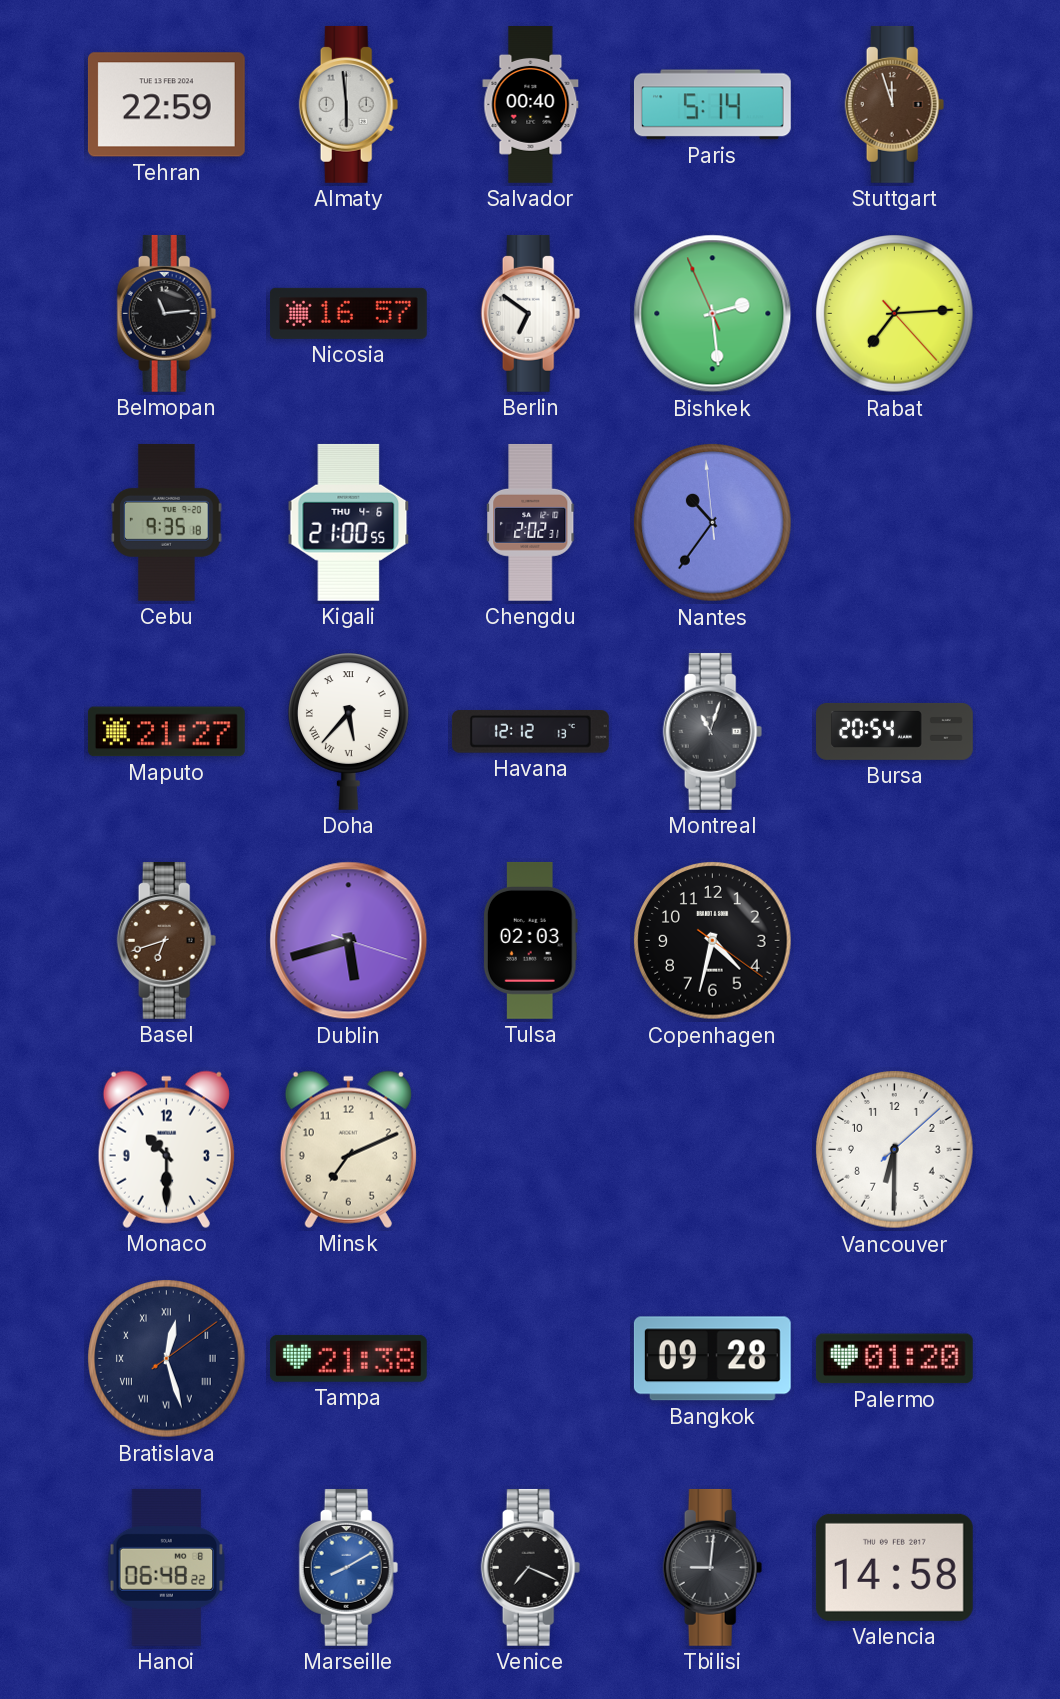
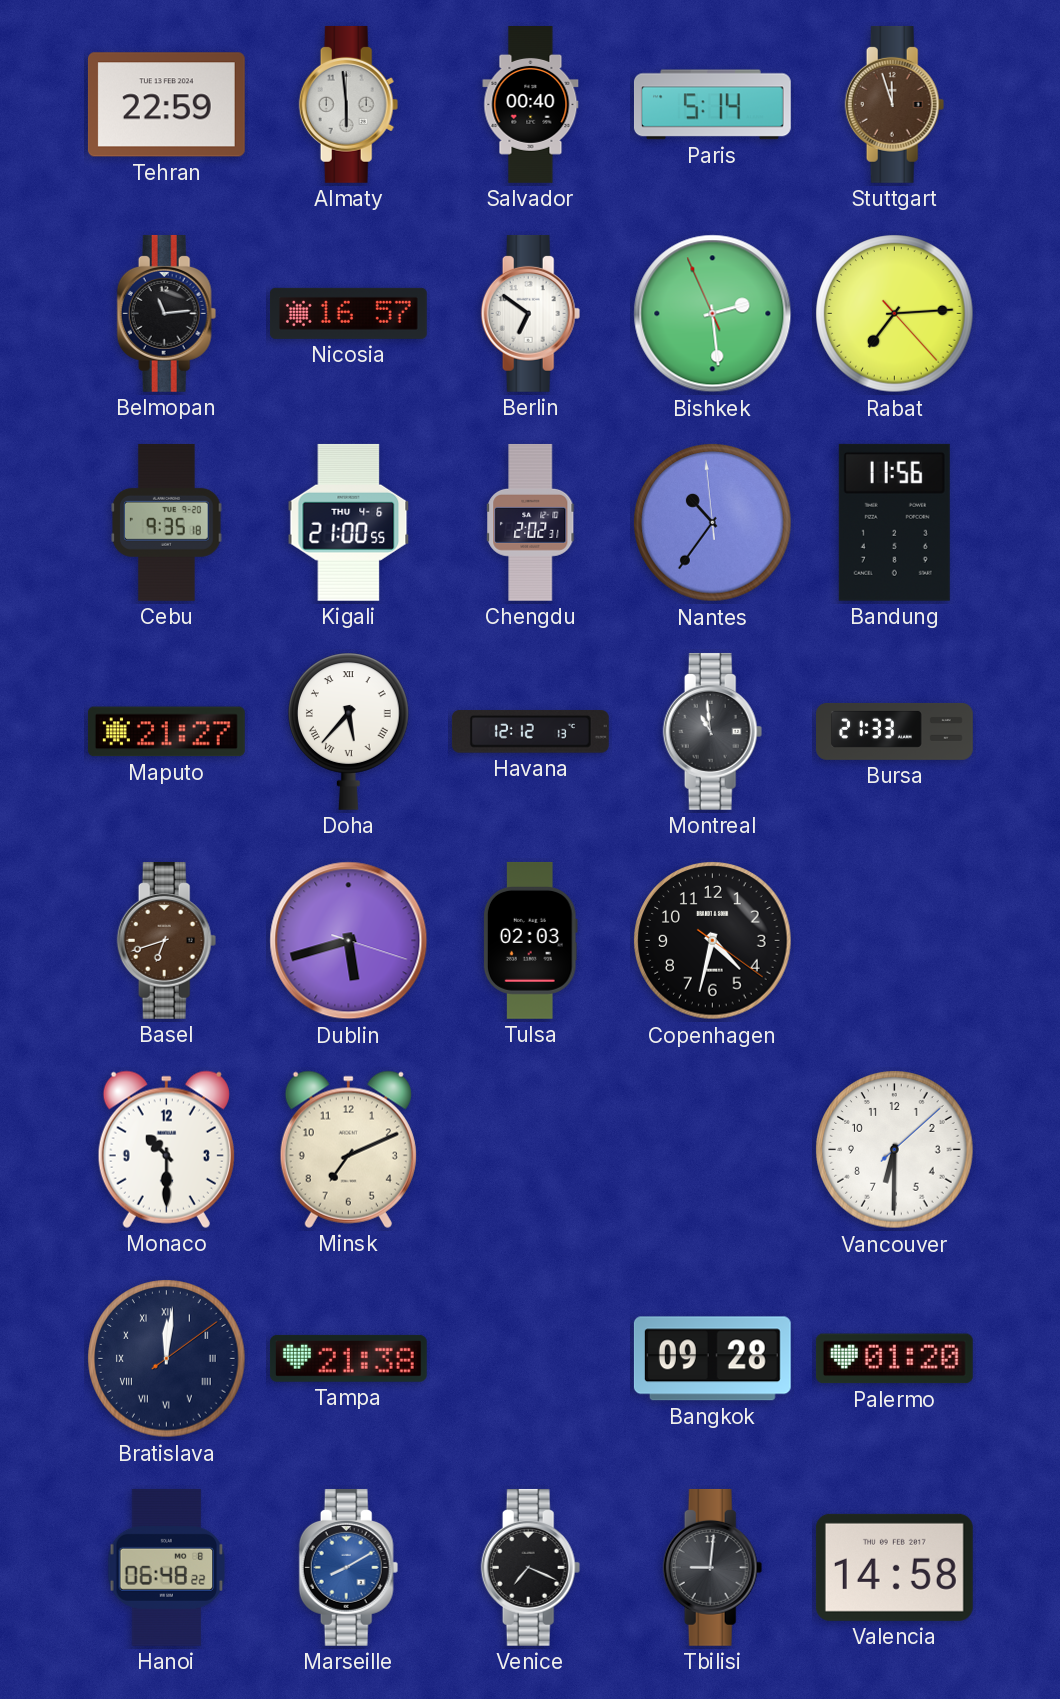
Bandung: none -> 11:56
Montreal: 11:03 -> 10:59
Bursa: 20:54 -> 21:33
Bratislava: 12:27 -> 12:01
